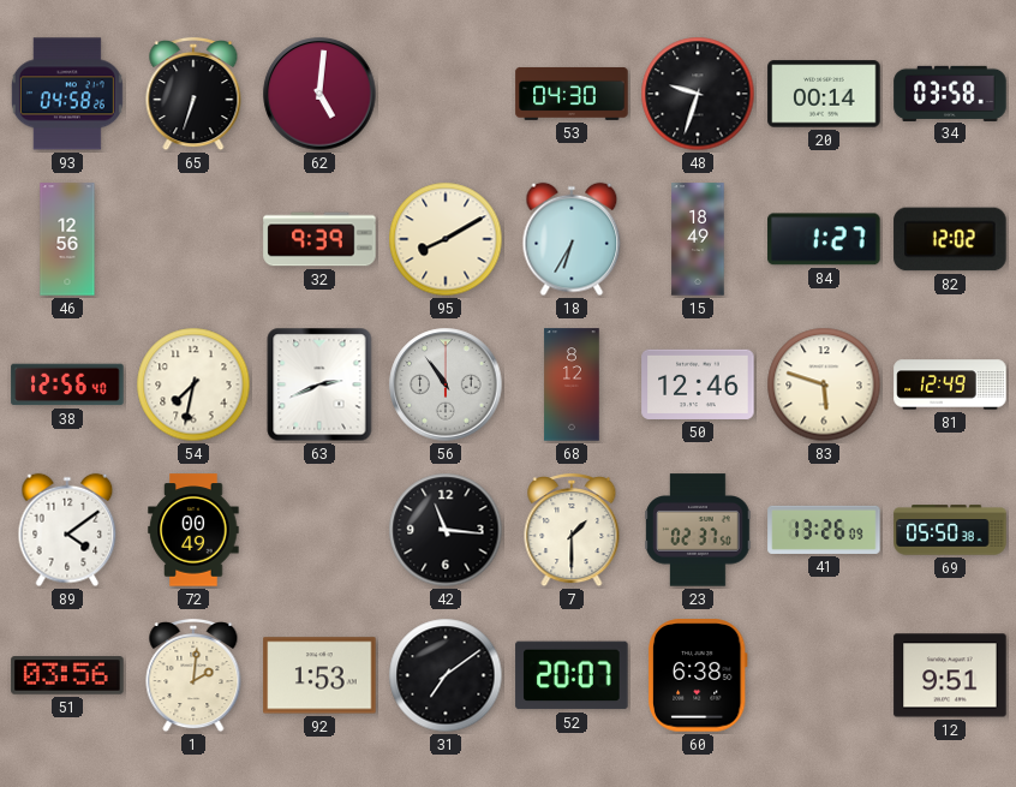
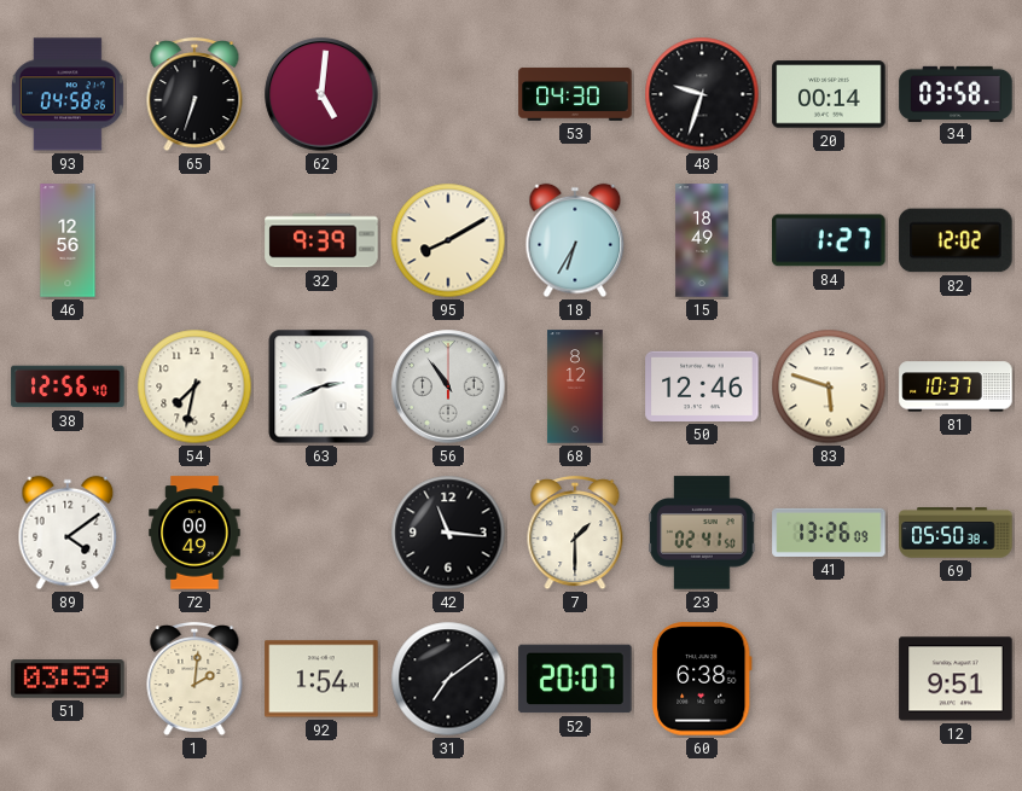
81: 12:49 -> 10:37
23: 02:37 -> 02:41
51: 03:56 -> 03:59
92: 1:53 -> 1:54
